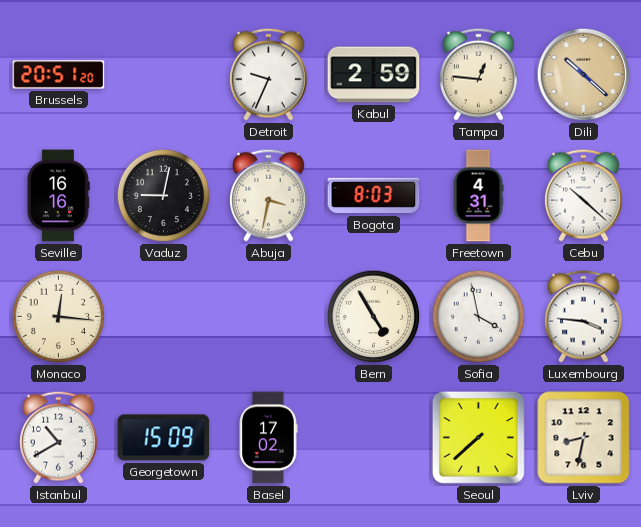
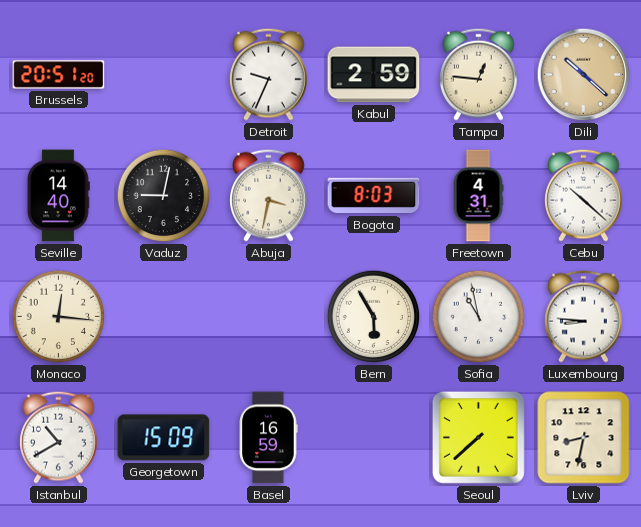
Seville: 16:16 -> 14:40
Bern: 4:55 -> 5:55
Sofia: 3:58 -> 10:58
Luxembourg: 3:46 -> 8:46
Basel: 17:02 -> 16:59
